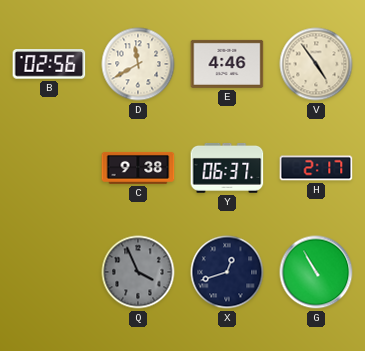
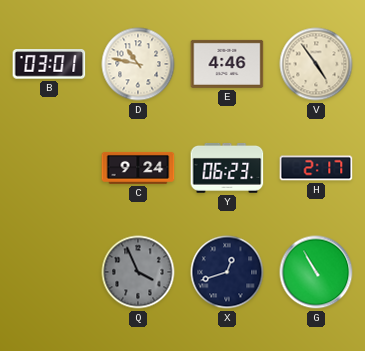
B: 02:56 -> 03:01
D: 11:40 -> 10:47
C: 9:38 -> 9:24
Y: 06:37 -> 06:23
